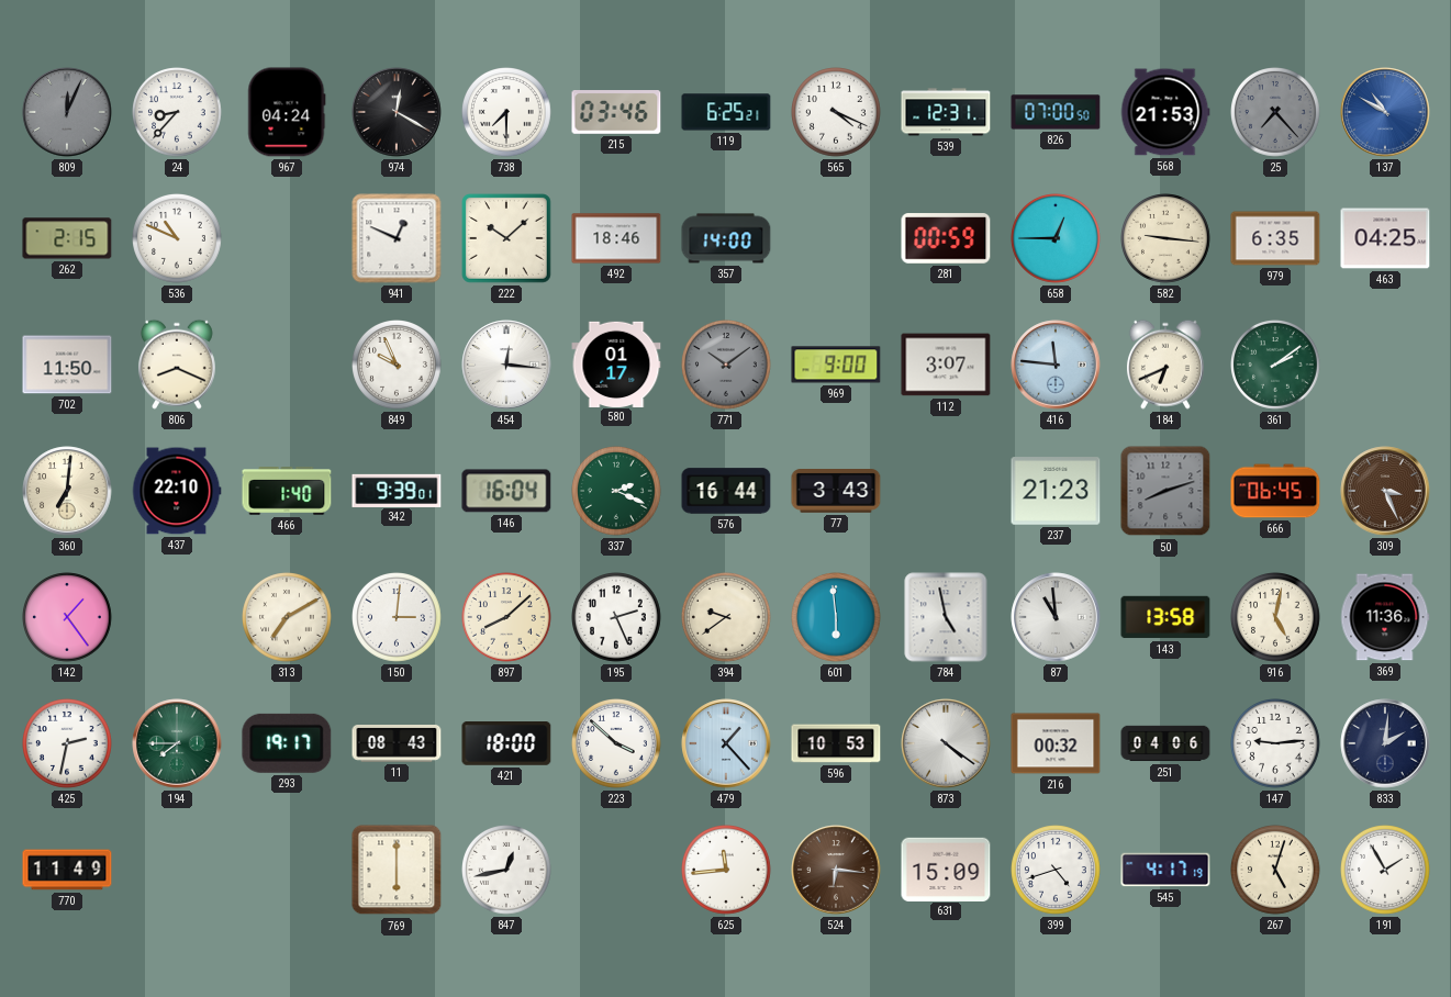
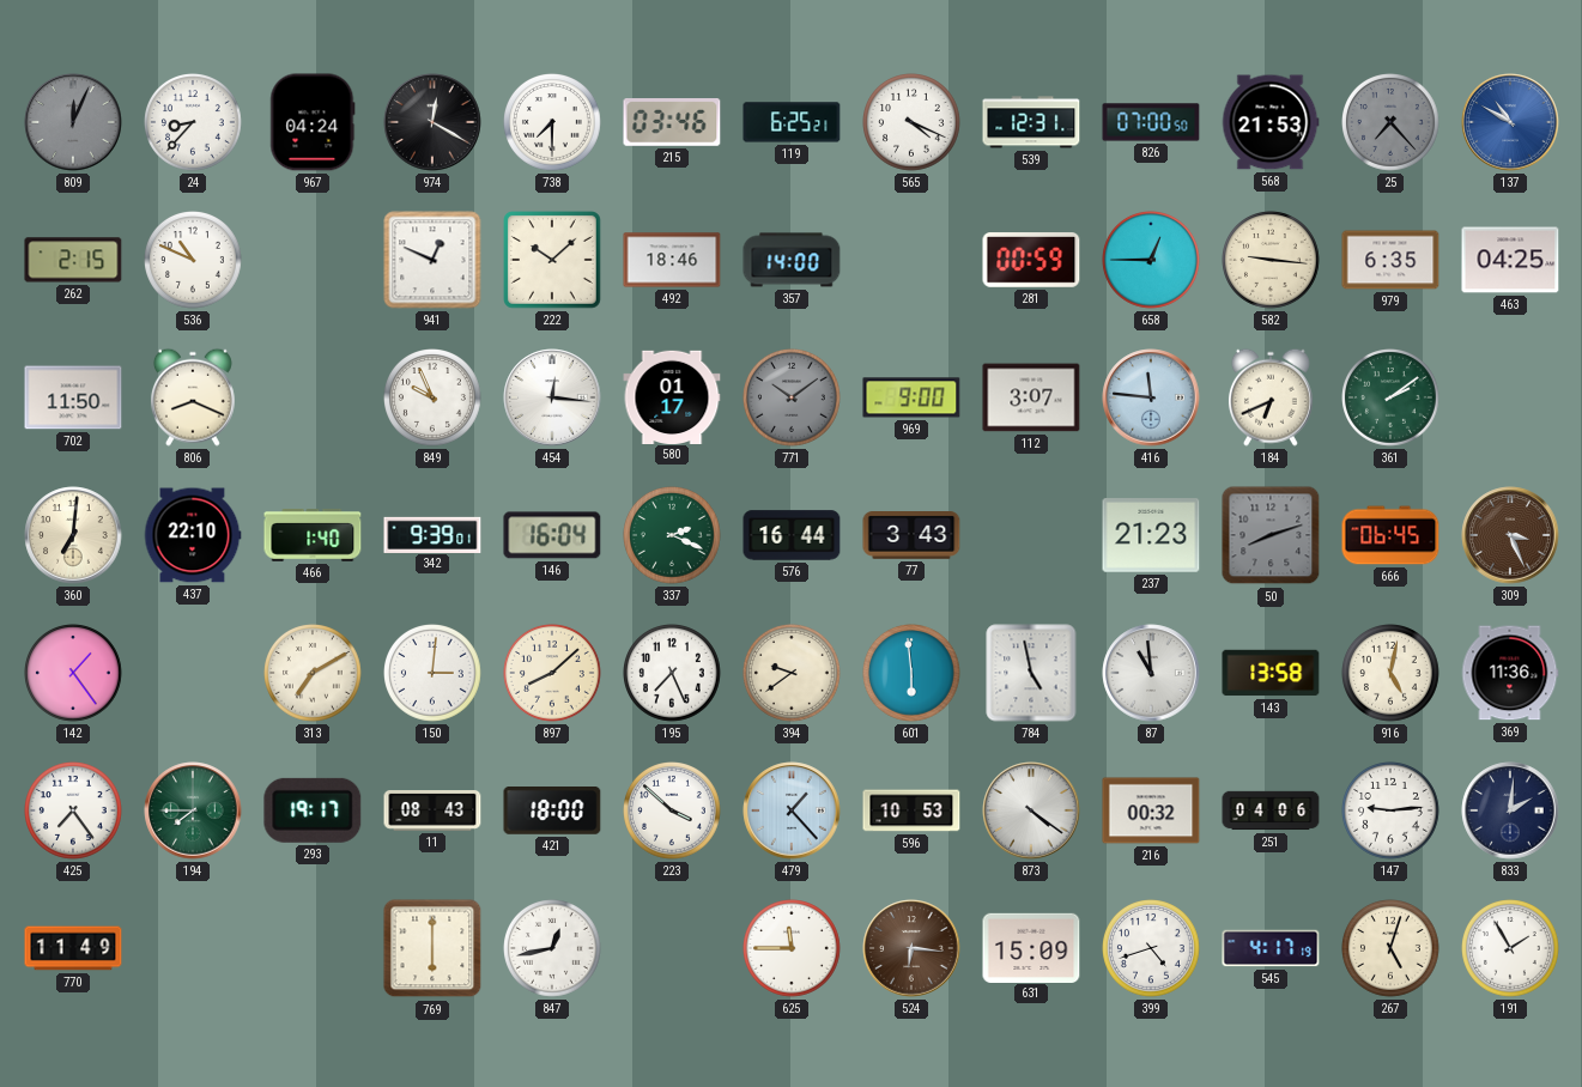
195: 2:26 -> 7:26
425: 2:32 -> 7:24
625: 11:44 -> 11:45
